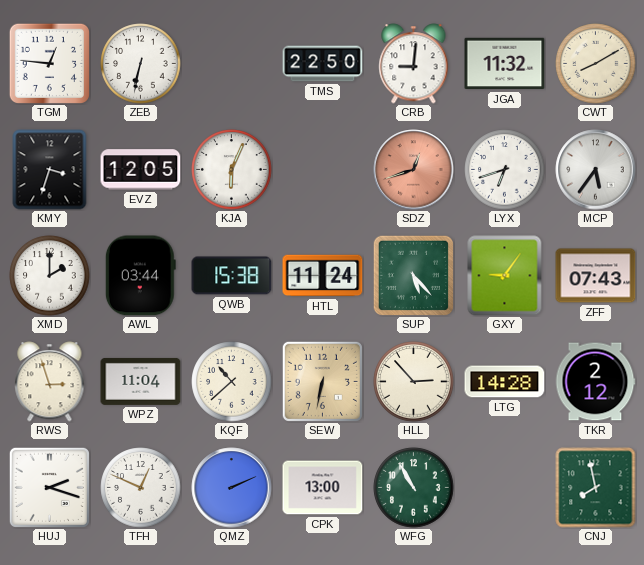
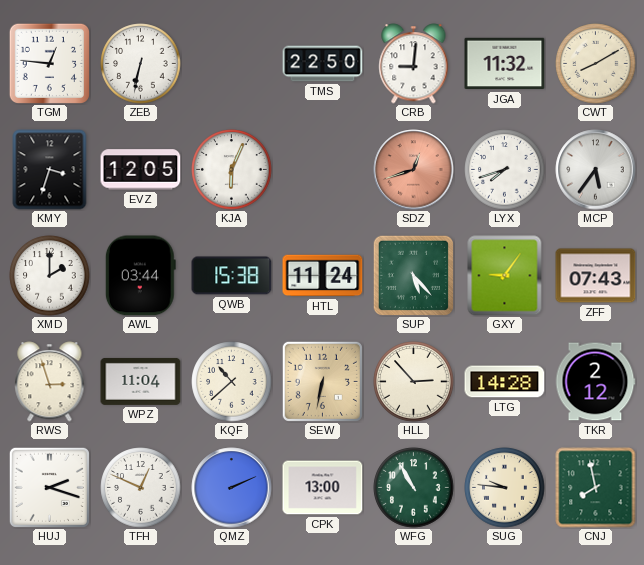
LYX: 6:42 -> 7:42
SUG: none -> 9:46
